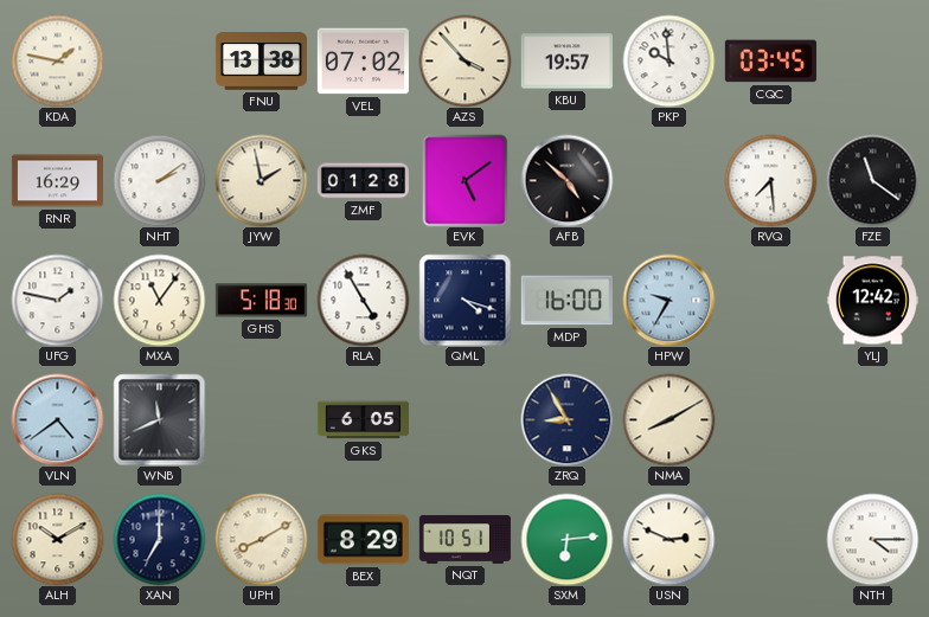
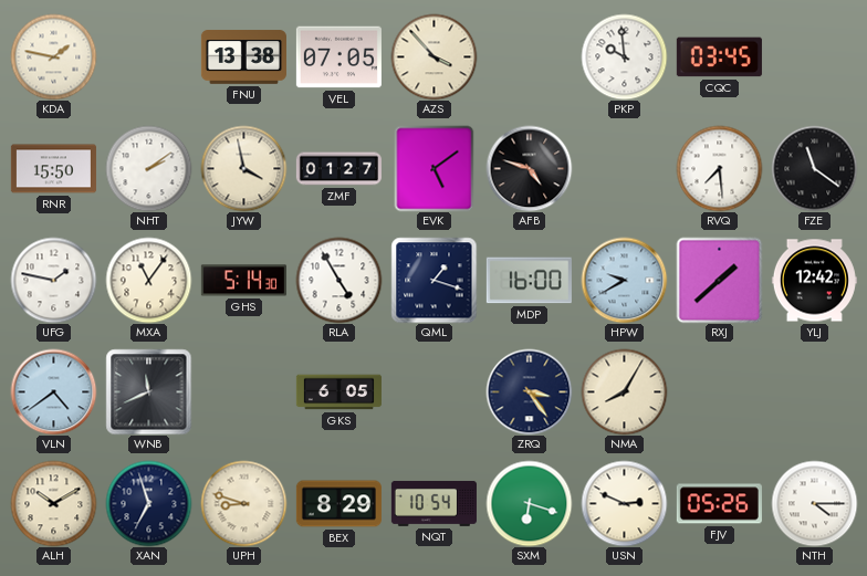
VEL: 07:02 -> 07:05
KBU: 19:57 -> none
RNR: 16:29 -> 15:50
JYW: 1:58 -> 3:58
ZMF: 01:28 -> 01:27
AFB: 4:52 -> 4:48
GHS: 5:18 -> 5:14
QML: 4:18 -> 1:18
HPW: 9:35 -> 9:40
RXJ: none -> 1:38
ZRQ: 8:55 -> 3:24
NMA: 8:10 -> 8:05
XAN: 7:00 -> 6:57
UPH: 8:10 -> 8:48
NQT: 10:51 -> 10:54
SXM: 6:14 -> 6:18
FJV: none -> 05:26
